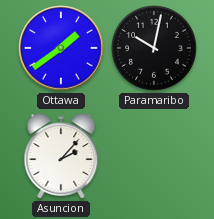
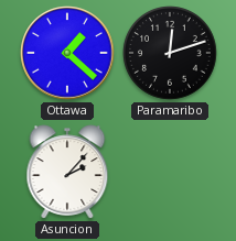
Ottawa: 1:39 -> 1:22
Paramaribo: 10:02 -> 12:12
